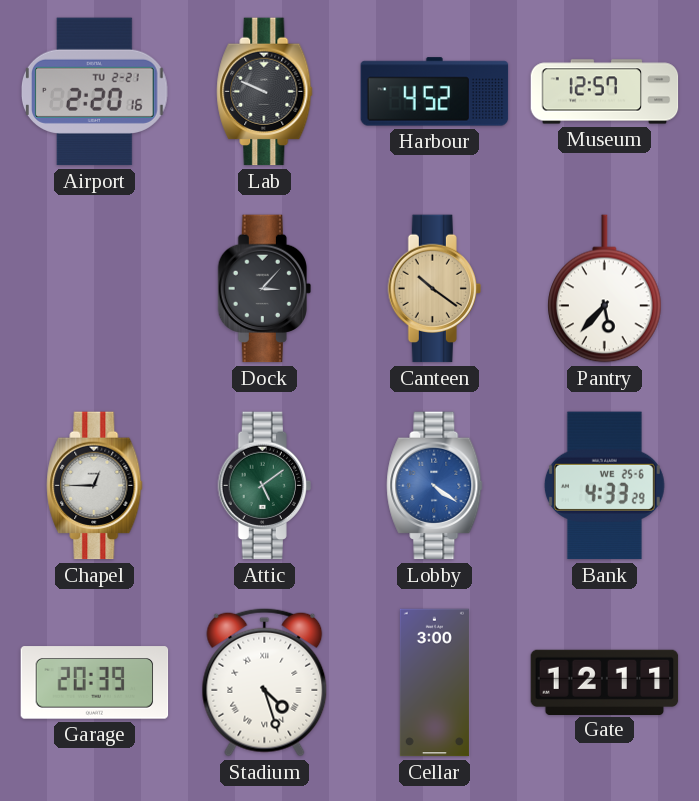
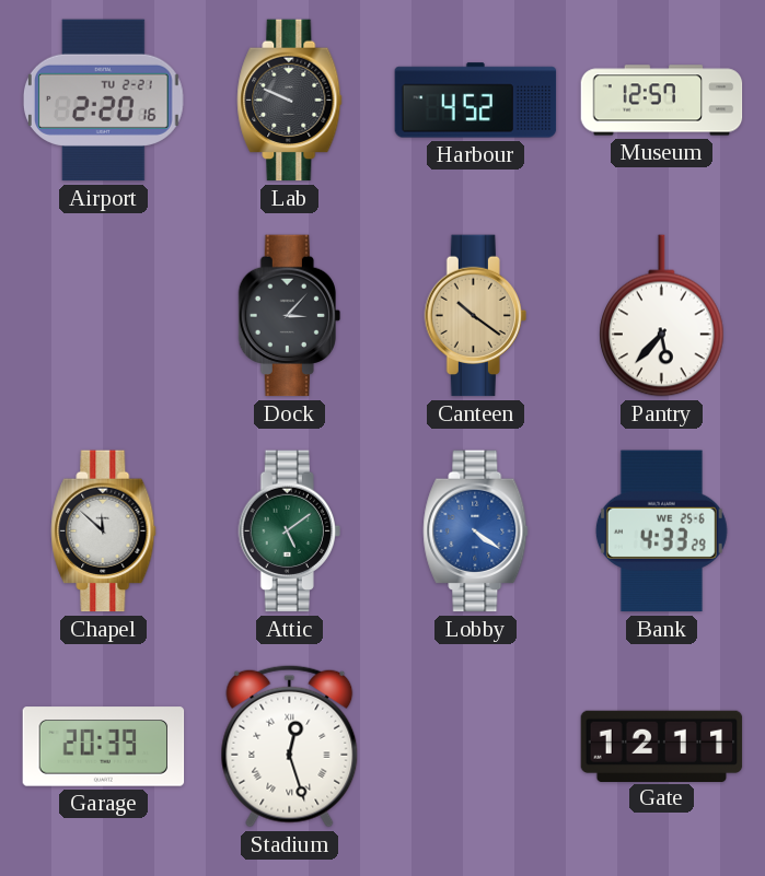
Chapel: 12:45 -> 11:52
Stadium: 4:27 -> 12:27
Cellar: 3:00 -> none
